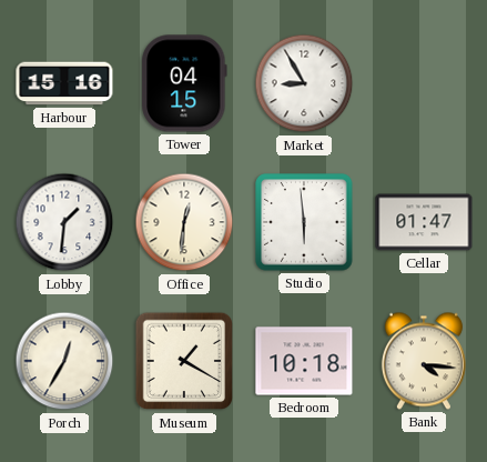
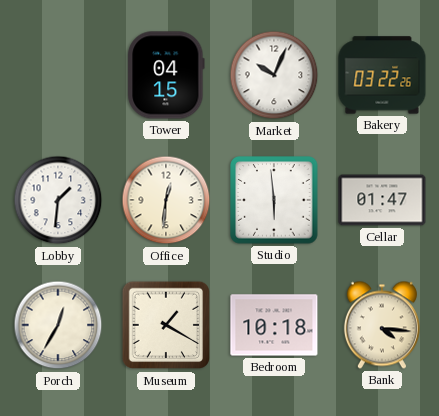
Harbour: 15:16 -> none
Market: 8:55 -> 10:04
Bakery: none -> 03:22
